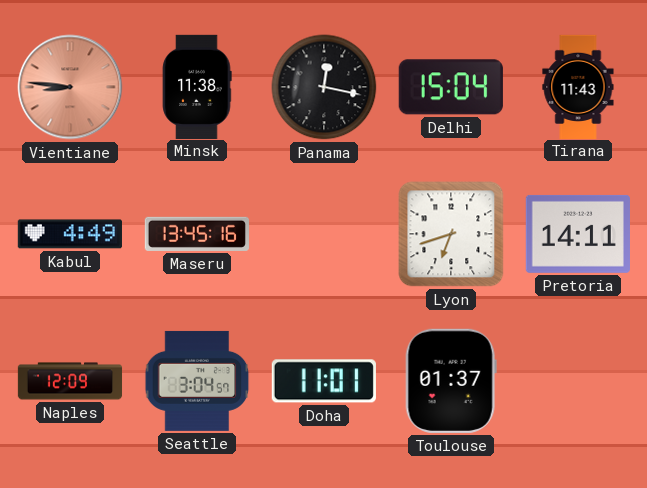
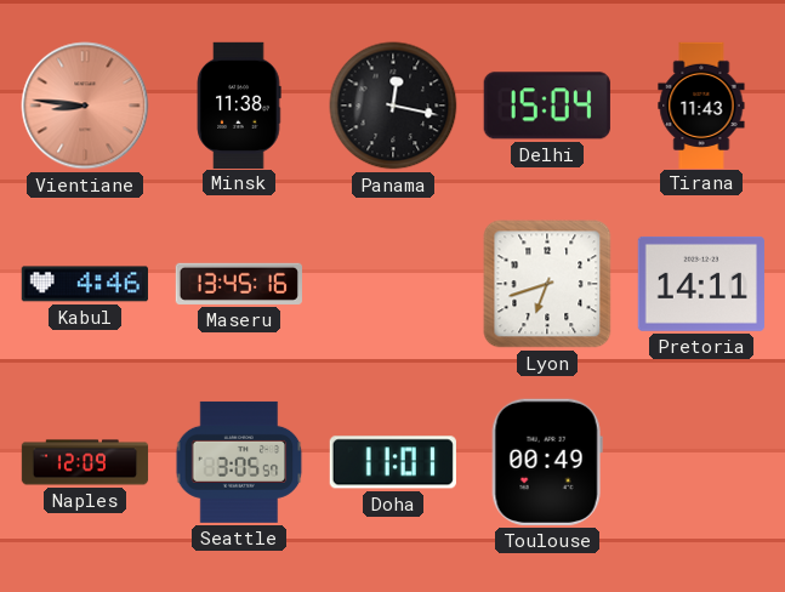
Kabul: 4:49 -> 4:46
Seattle: 3:04 -> 3:05
Toulouse: 01:37 -> 00:49
